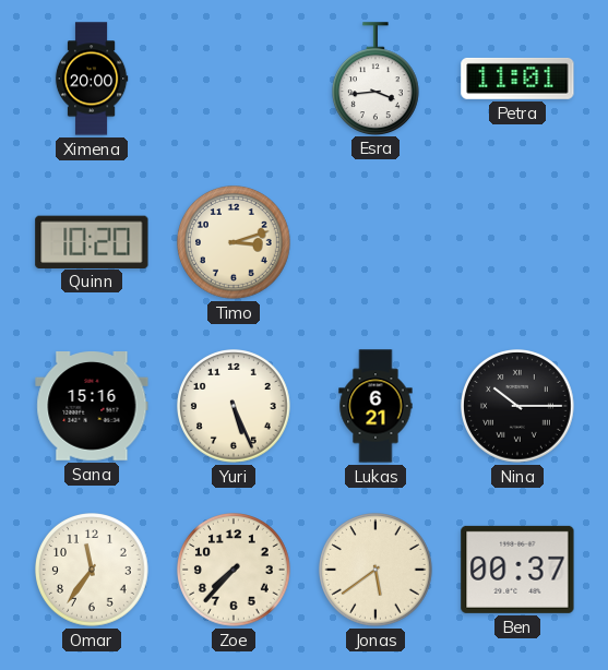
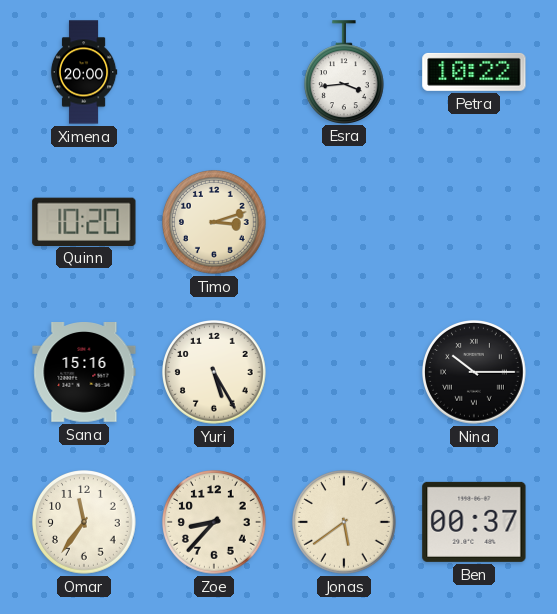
Petra: 11:01 -> 10:22
Yuri: 5:26 -> 5:25
Lukas: 6:21 -> none
Zoe: 7:37 -> 8:37
